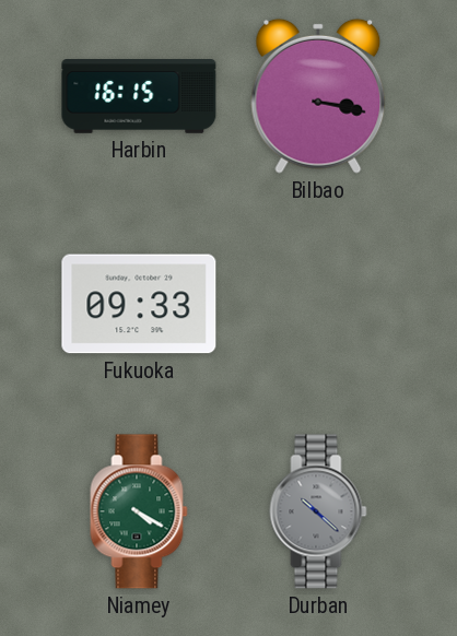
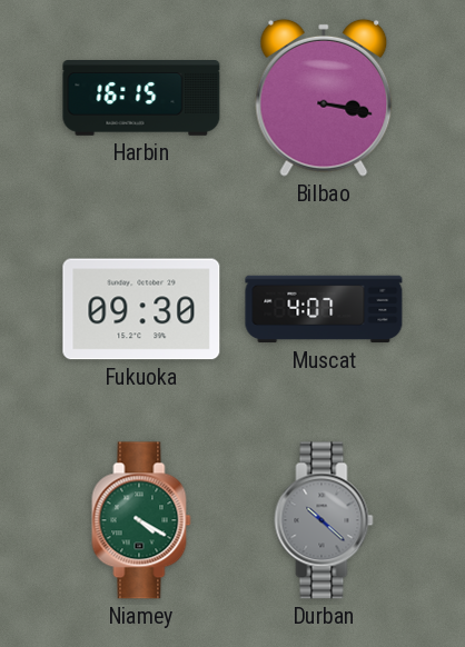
Fukuoka: 09:33 -> 09:30
Muscat: none -> 4:07
